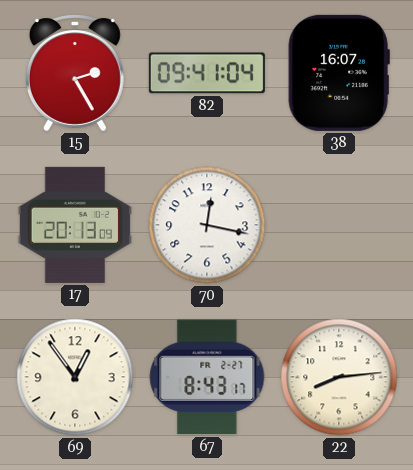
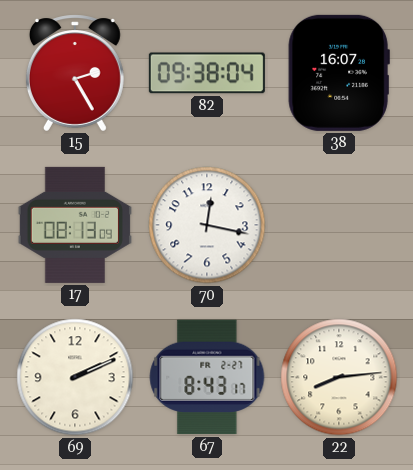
82: 09:41 -> 09:38
17: 20:13 -> 08:13
69: 12:54 -> 2:11
